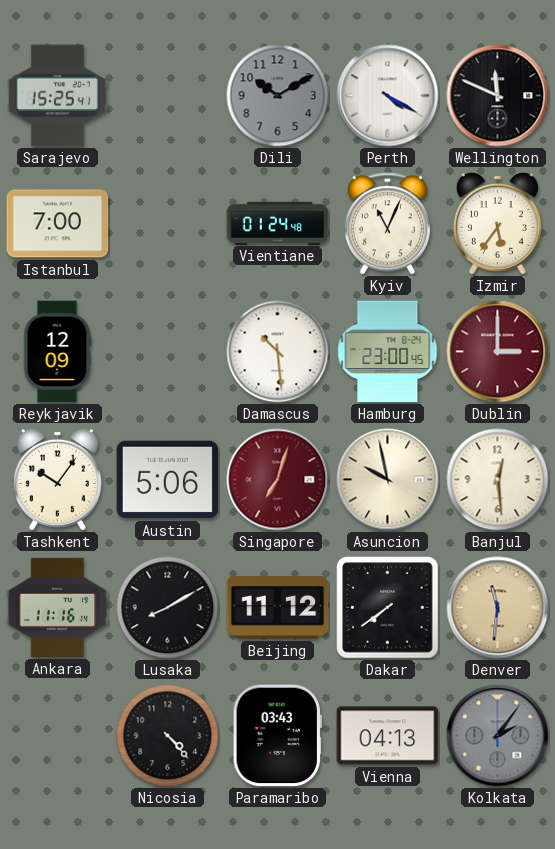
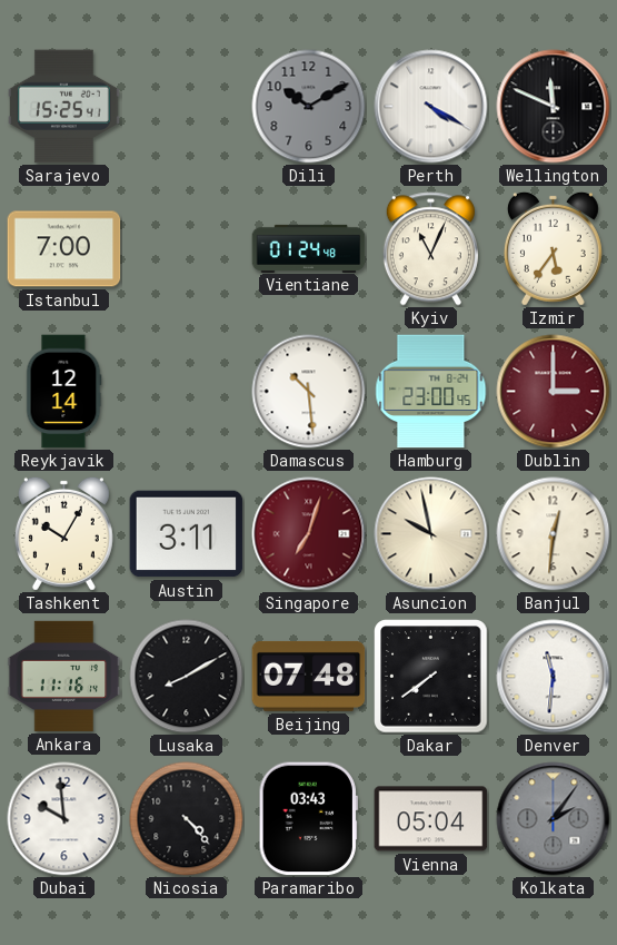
Reykjavik: 12:09 -> 12:14
Tashkent: 10:06 -> 10:05
Austin: 5:06 -> 3:11
Banjul: 12:29 -> 12:31
Beijing: 11:12 -> 07:48
Denver dial: champagne -> white
Dubai: none -> 9:59
Vienna: 04:13 -> 05:04
